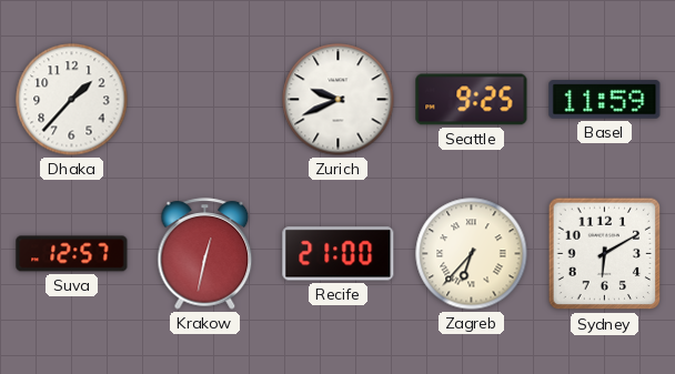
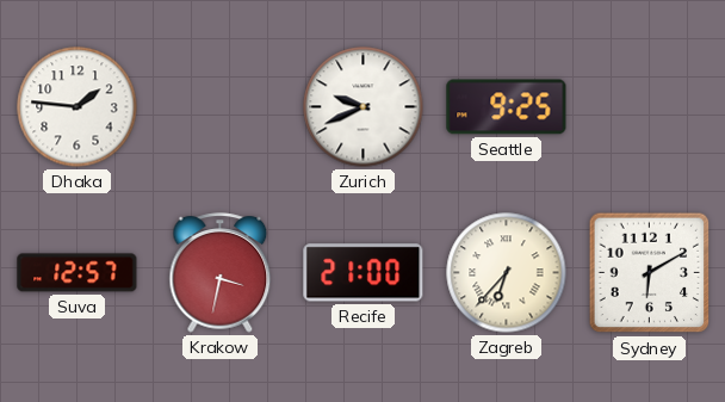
Dhaka: 1:37 -> 1:46
Basel: 11:59 -> none
Krakow: 12:32 -> 3:32
